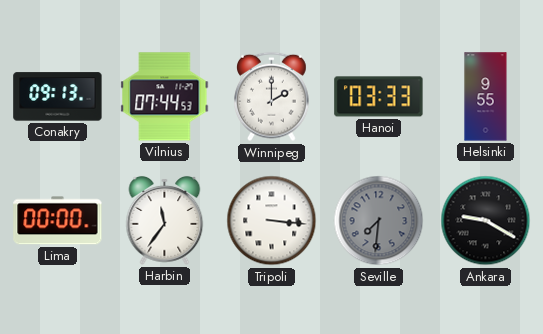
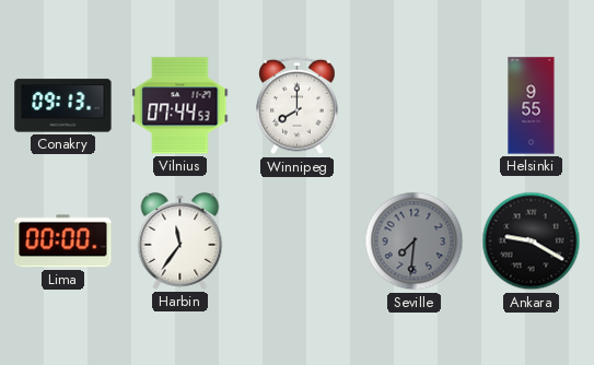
Winnipeg: 2:00 -> 8:00
Hanoi: 03:33 -> none
Tripoli: 3:16 -> none
